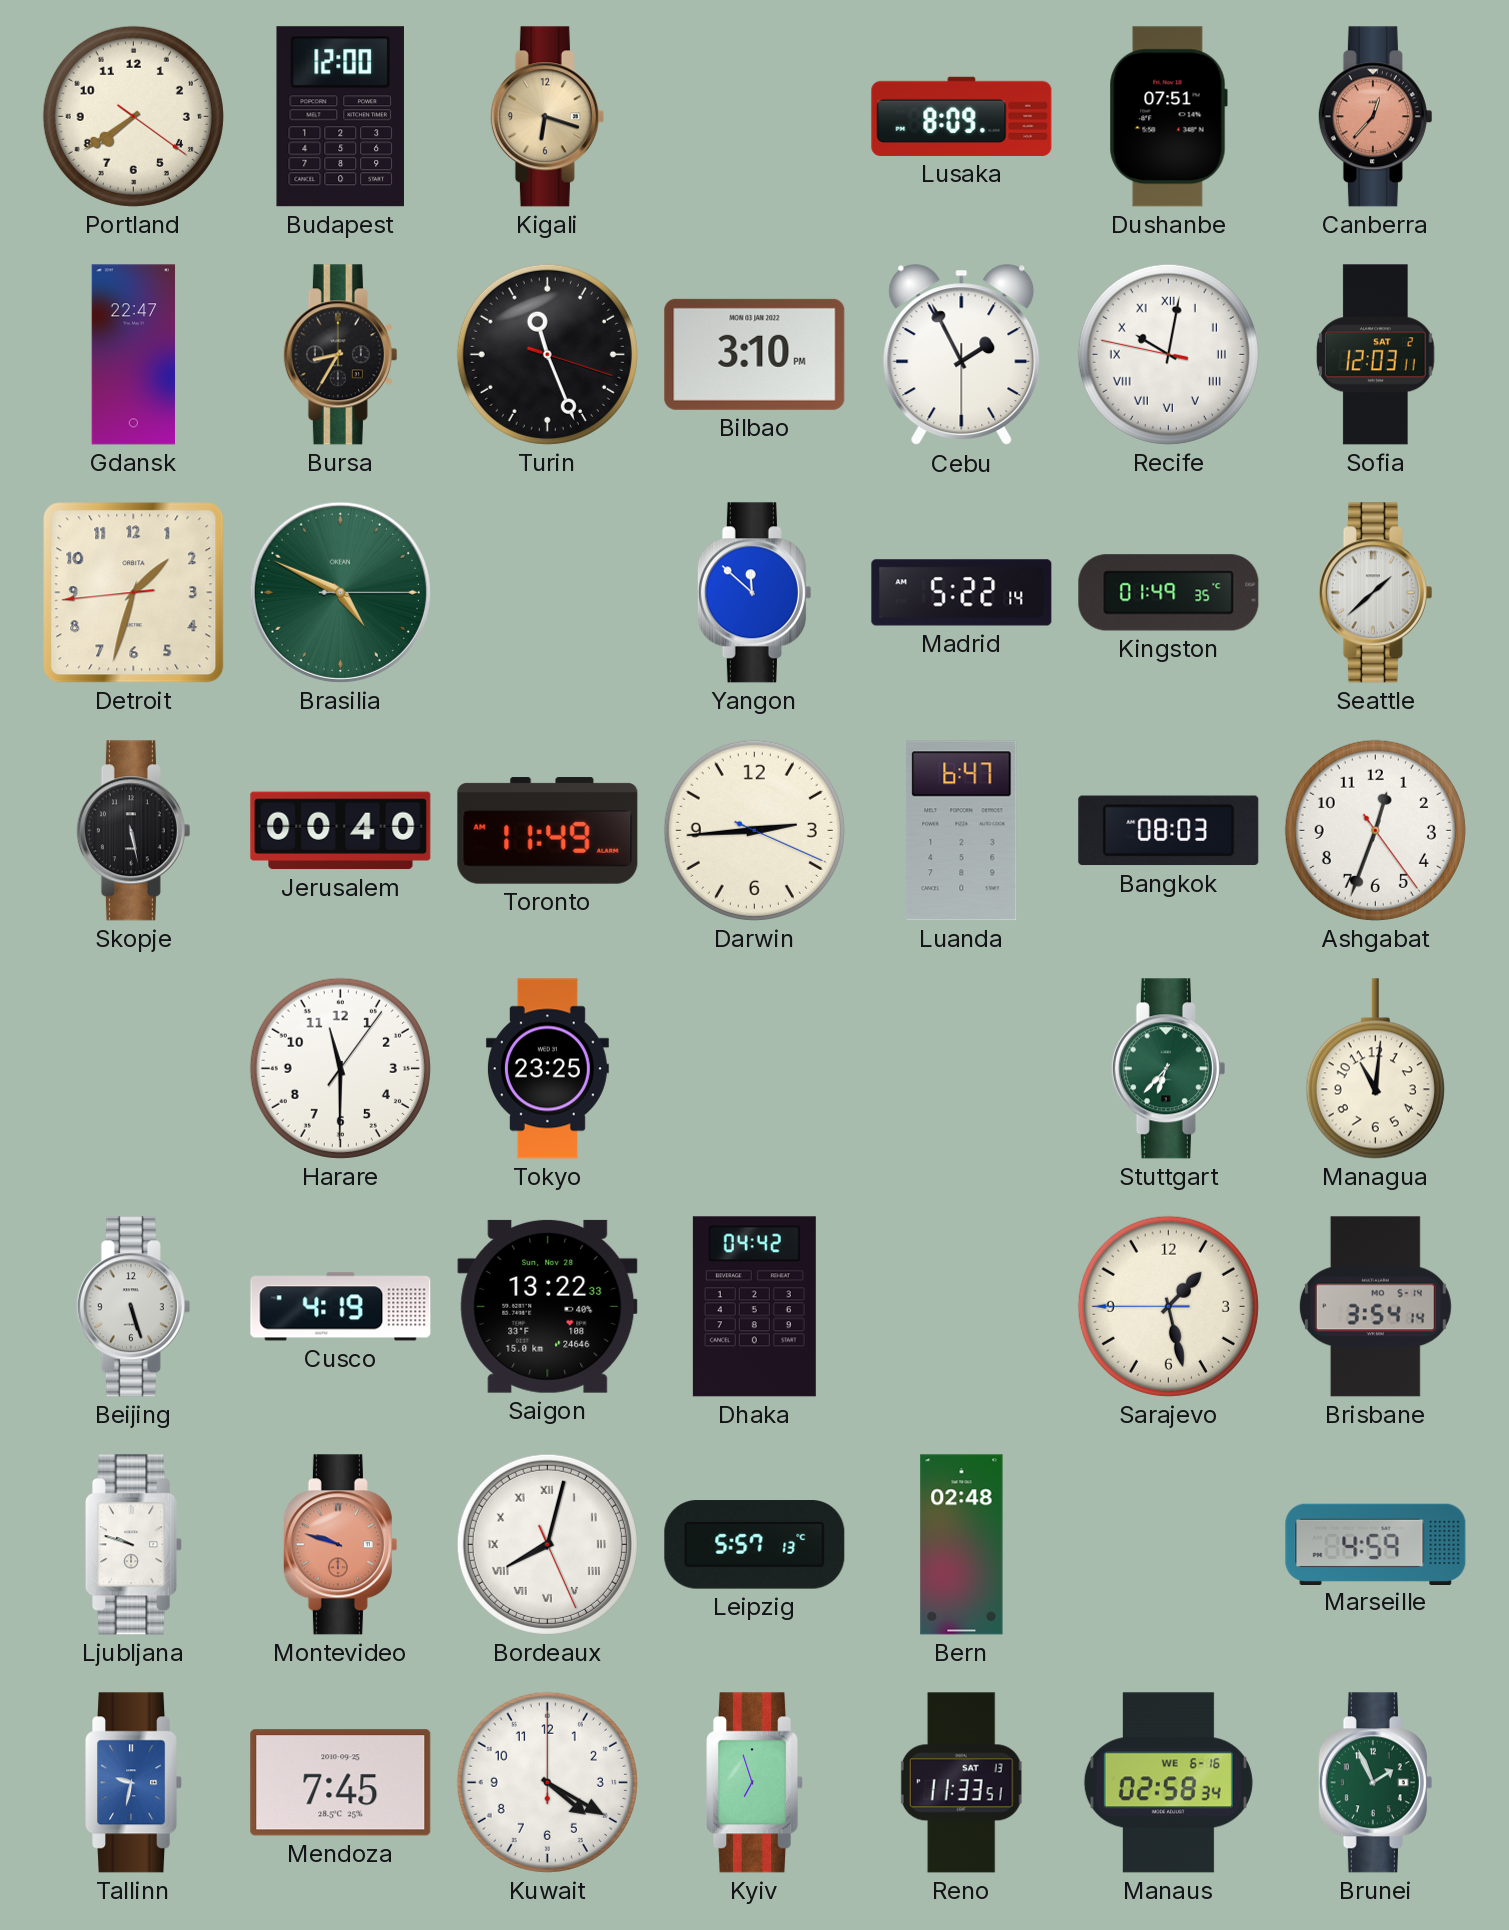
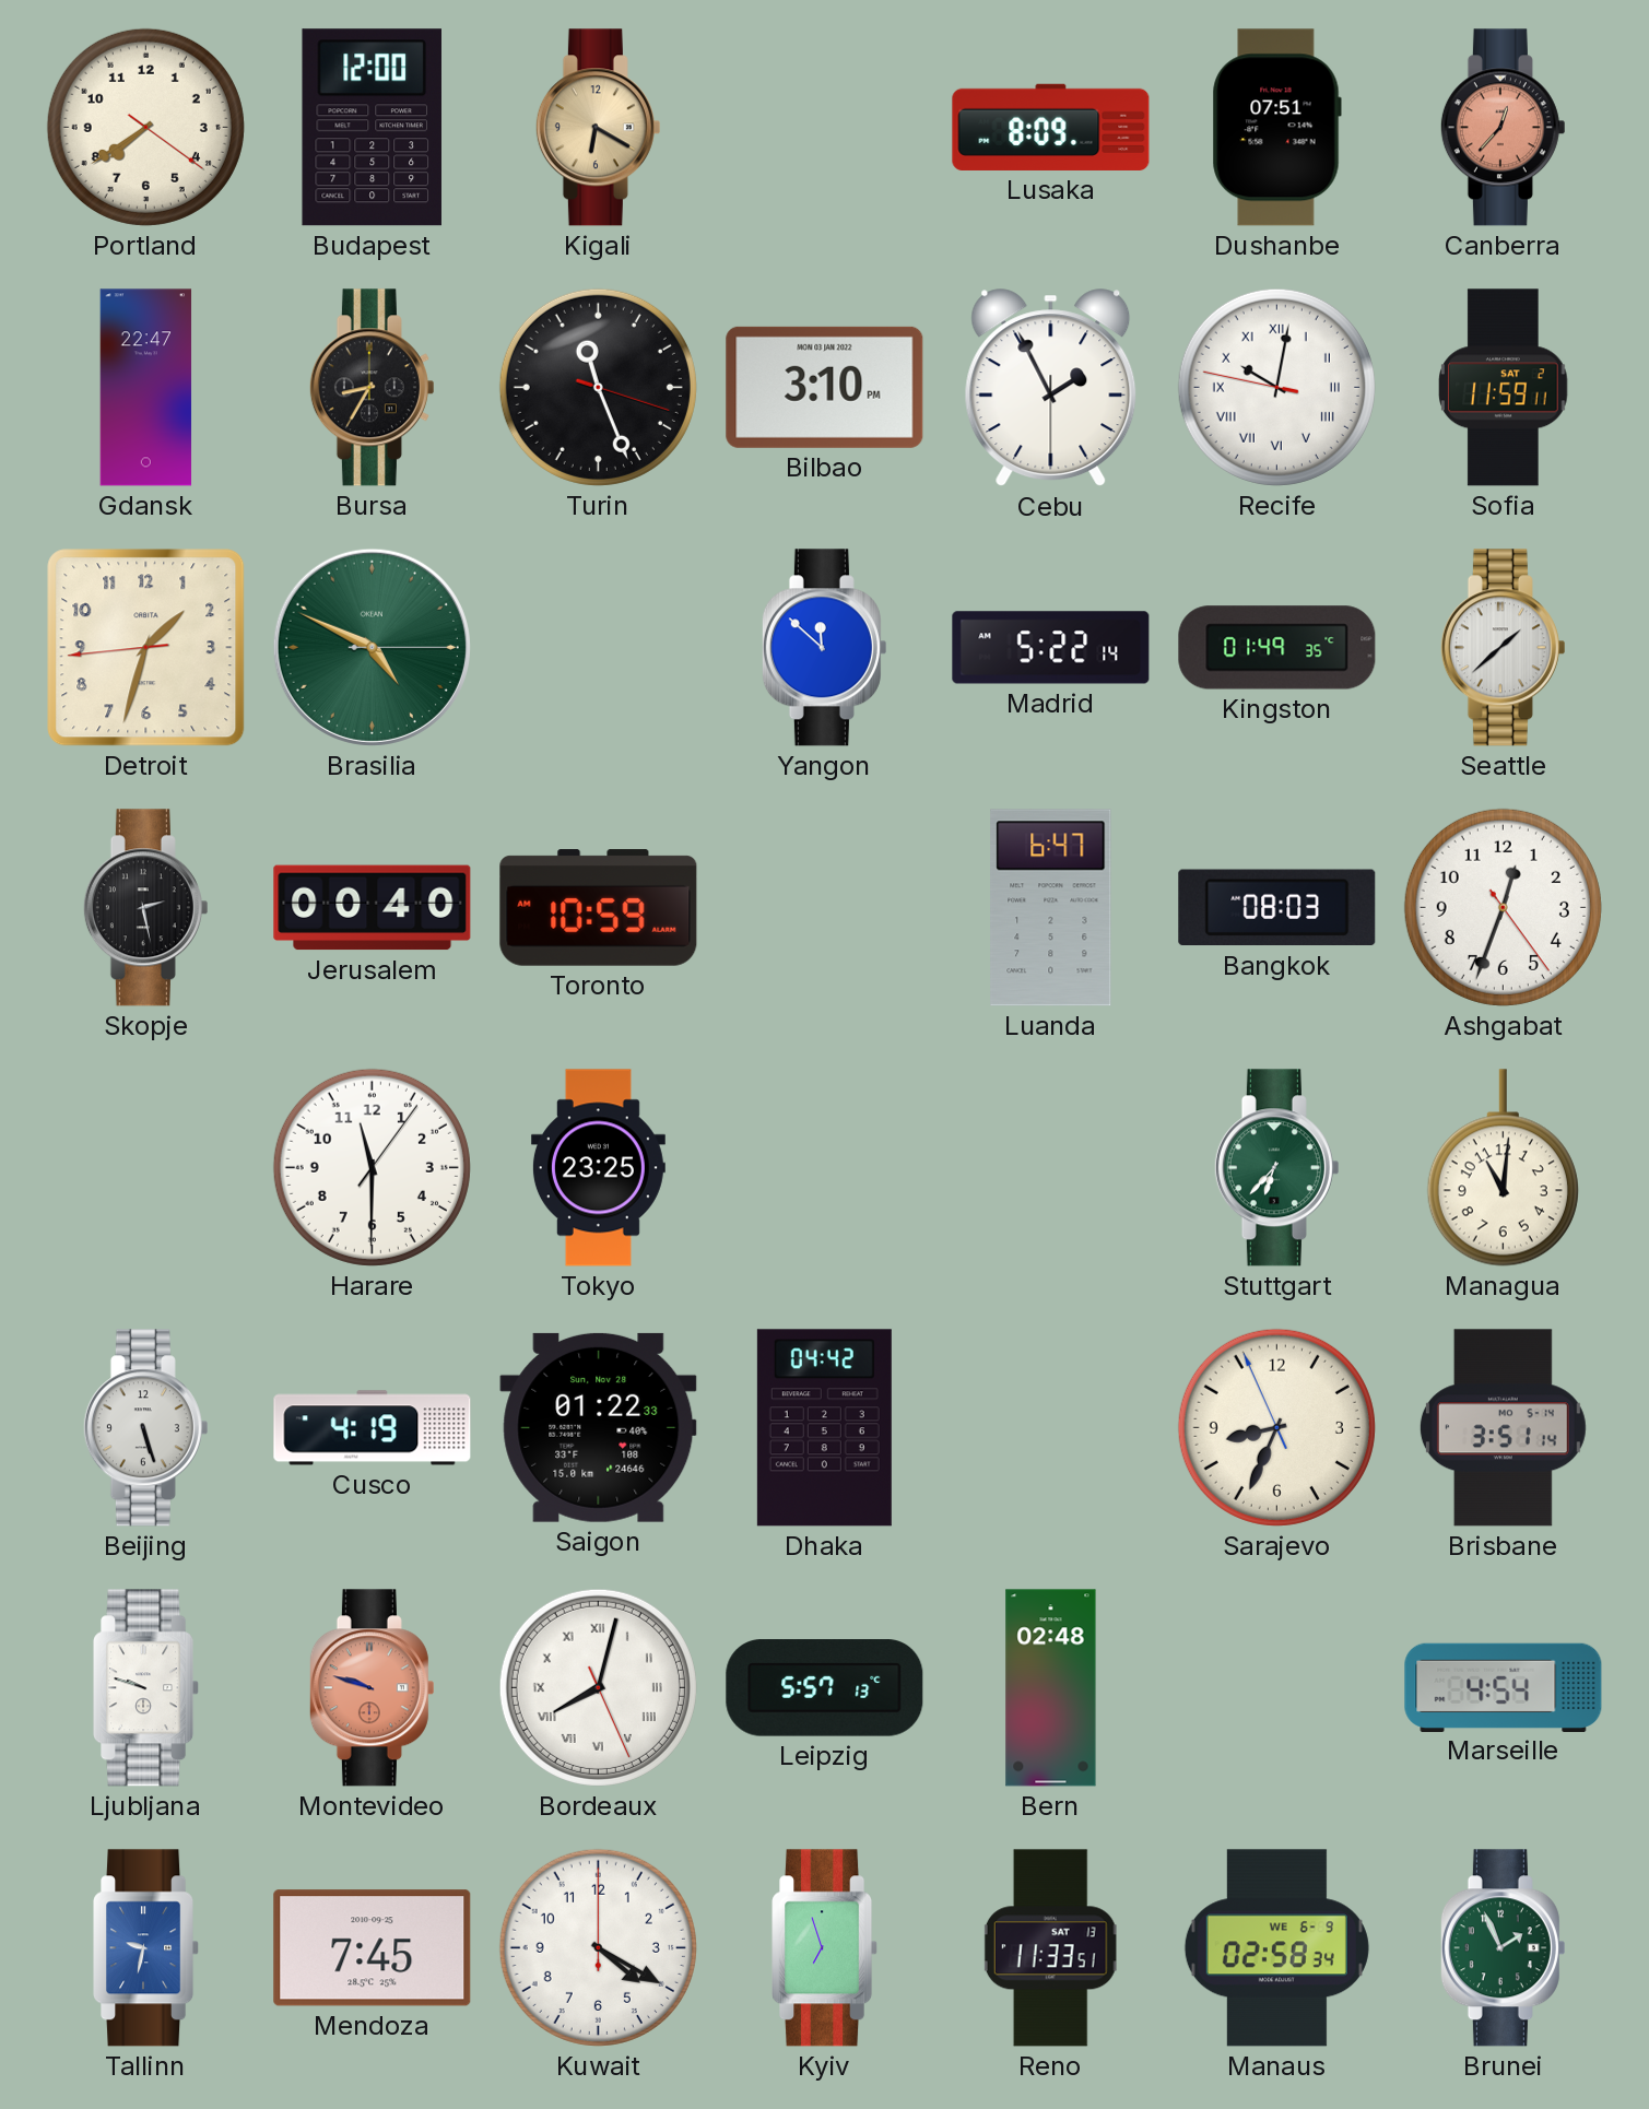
Kigali: 6:18 -> 6:20
Sofia: 12:03 -> 11:59
Skopje: 5:28 -> 2:28
Toronto: 11:49 -> 10:59
Darwin: 2:44 -> none
Saigon: 13:22 -> 01:22
Sarajevo: 1:27 -> 8:33
Brisbane: 3:54 -> 3:51
Marseille: 4:59 -> 4:54
Manaus date: WE 6-16 -> WE 6-9
